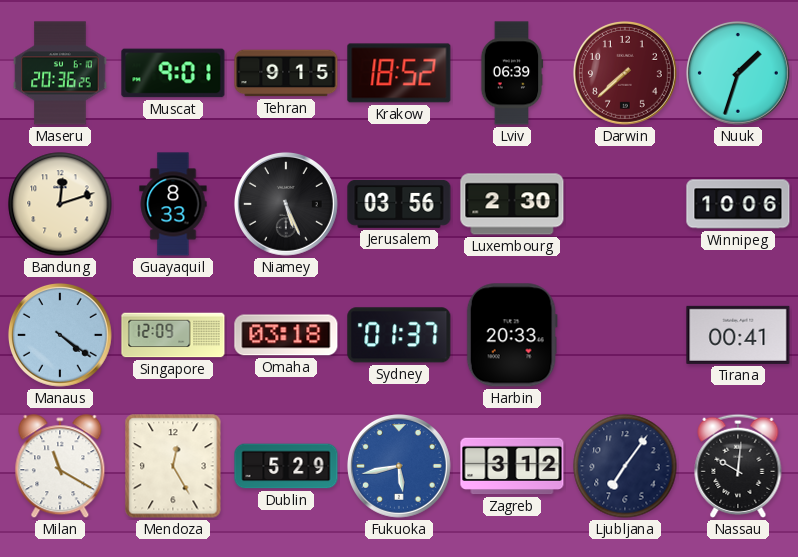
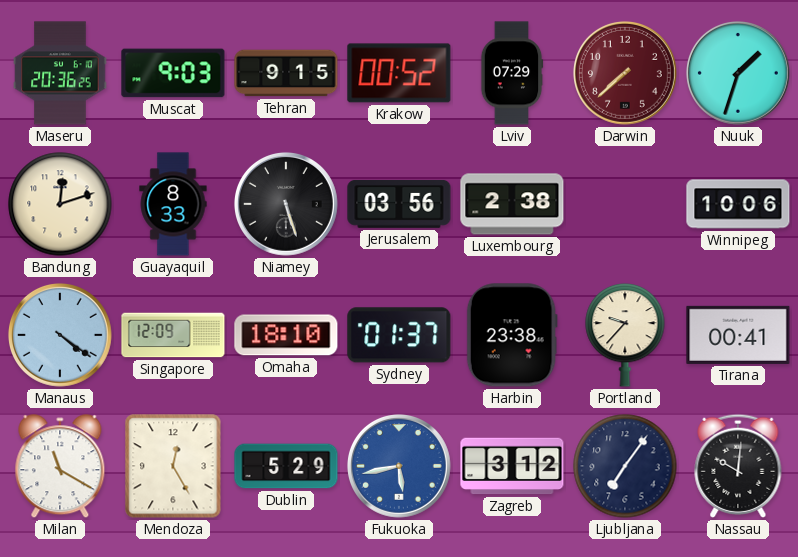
Muscat: 9:01 -> 9:03
Krakow: 18:52 -> 00:52
Lviv: 06:39 -> 07:29
Niamey: 5:26 -> 5:27
Luxembourg: 2:30 -> 2:38
Omaha: 03:18 -> 18:10
Harbin: 20:33 -> 23:38
Portland: none -> 9:37
